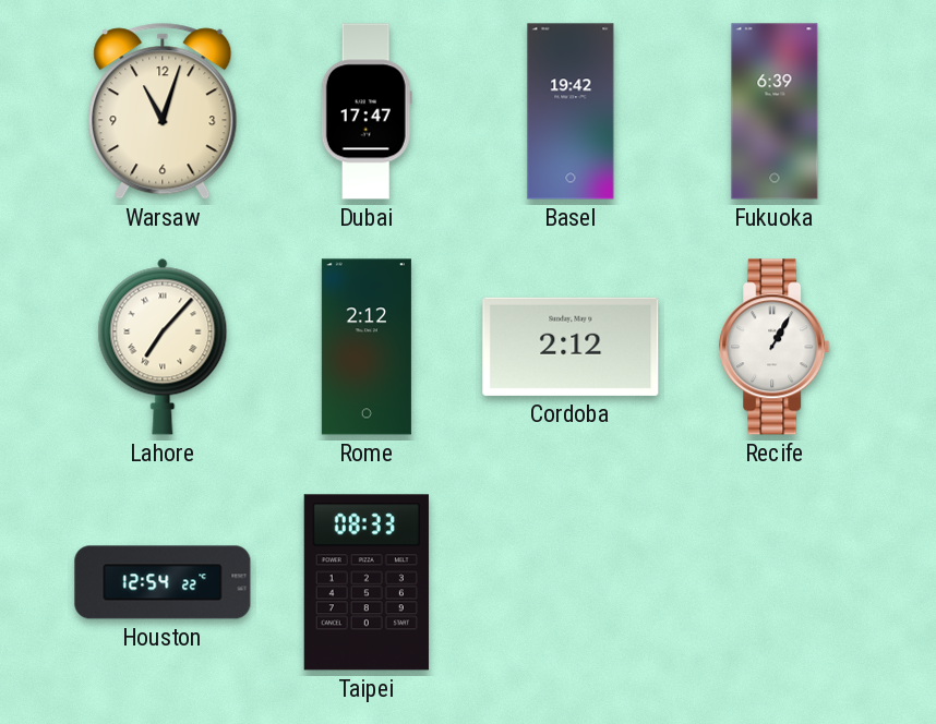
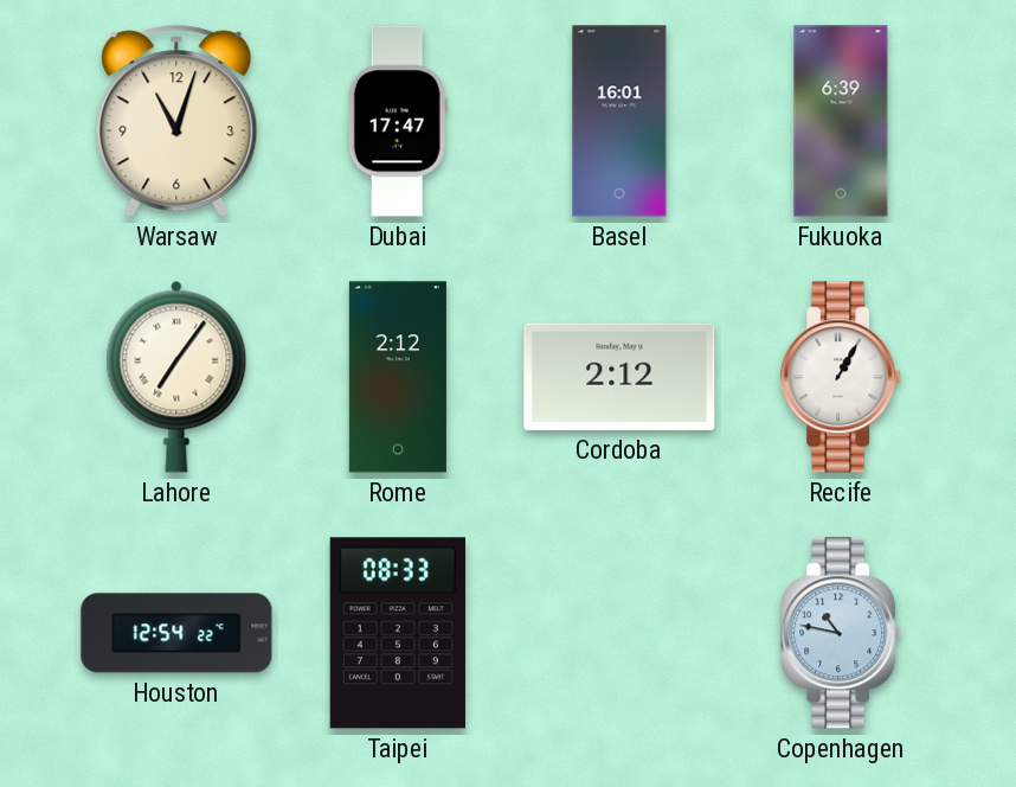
Basel: 19:42 -> 16:01
Lahore: 7:07 -> 7:06
Copenhagen: none -> 10:47
